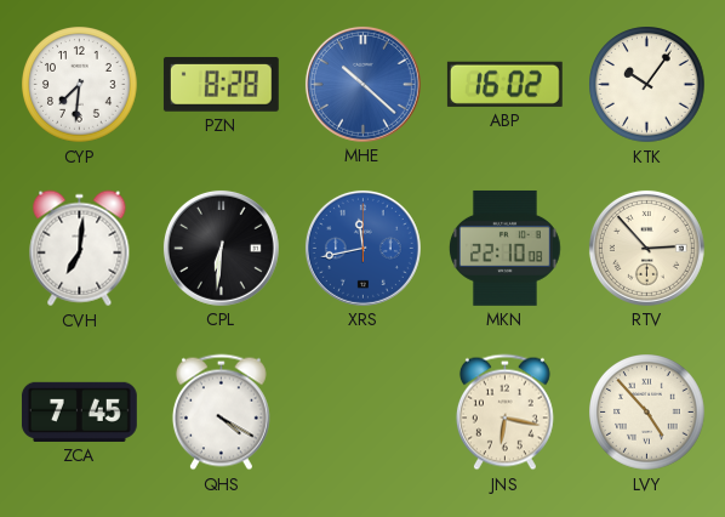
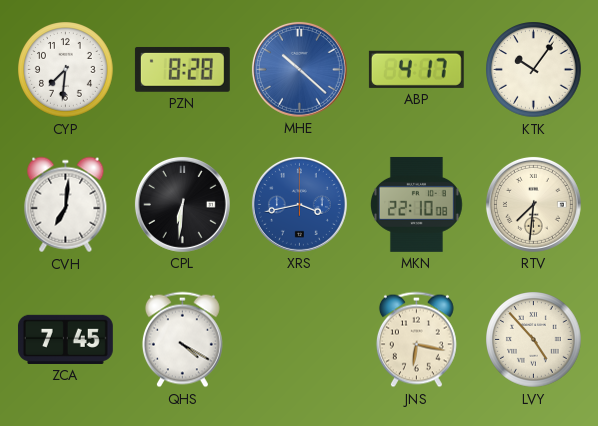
ABP: 16:02 -> 4:17
XRS: 11:43 -> 3:43
RTV: 2:53 -> 7:31
